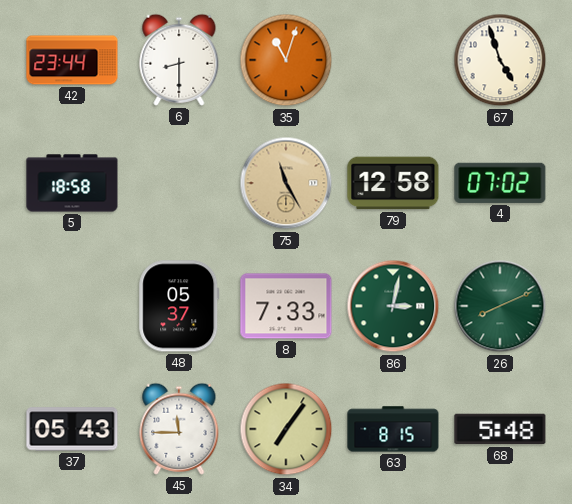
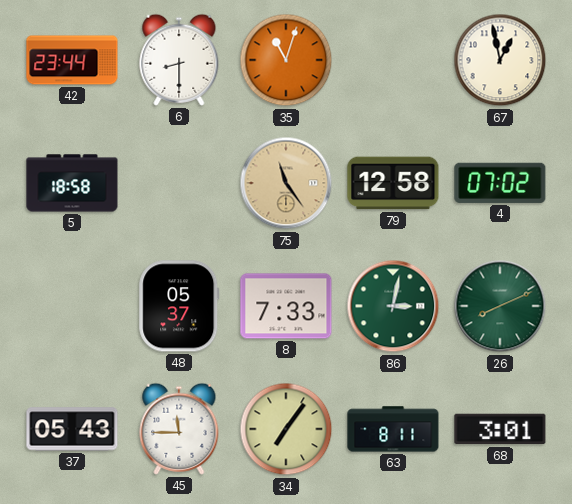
67: 4:57 -> 12:58
75: 11:25 -> 11:24
63: 8:15 -> 8:11
68: 5:48 -> 3:01
